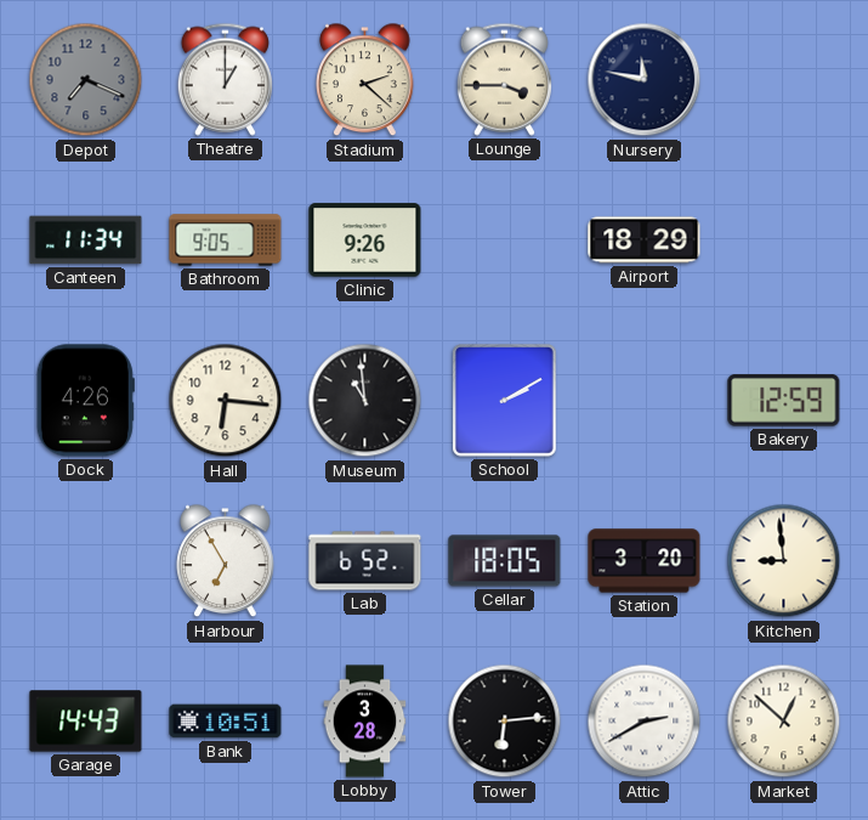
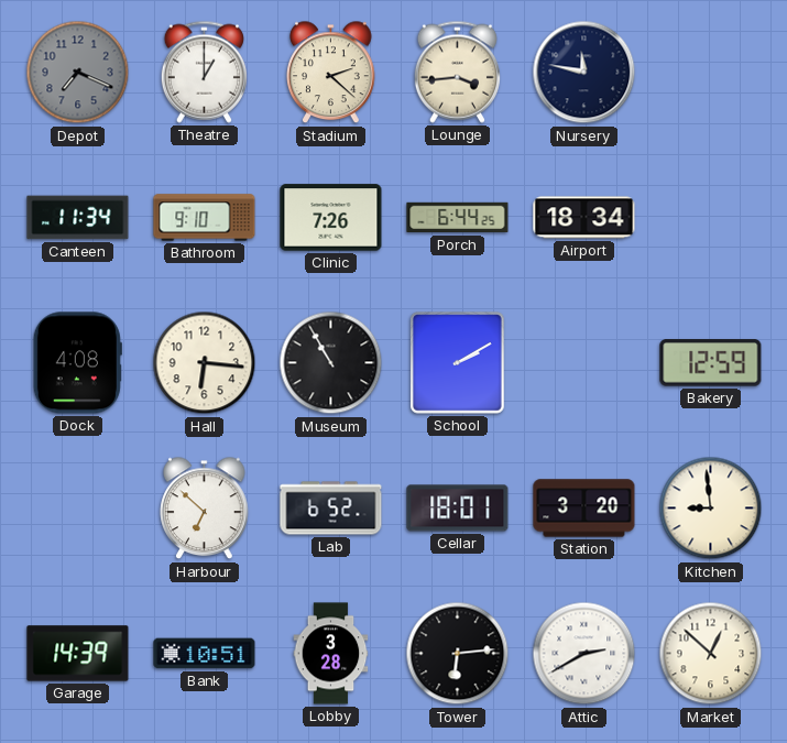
Lounge: 3:45 -> 3:44
Bathroom: 9:05 -> 9:10
Clinic: 9:26 -> 7:26
Porch: none -> 6:44
Airport: 18:29 -> 18:34
Dock: 4:26 -> 4:08
Museum: 10:59 -> 10:55
Harbour: 6:55 -> 6:52
Cellar: 18:05 -> 18:01
Garage: 14:43 -> 14:39
